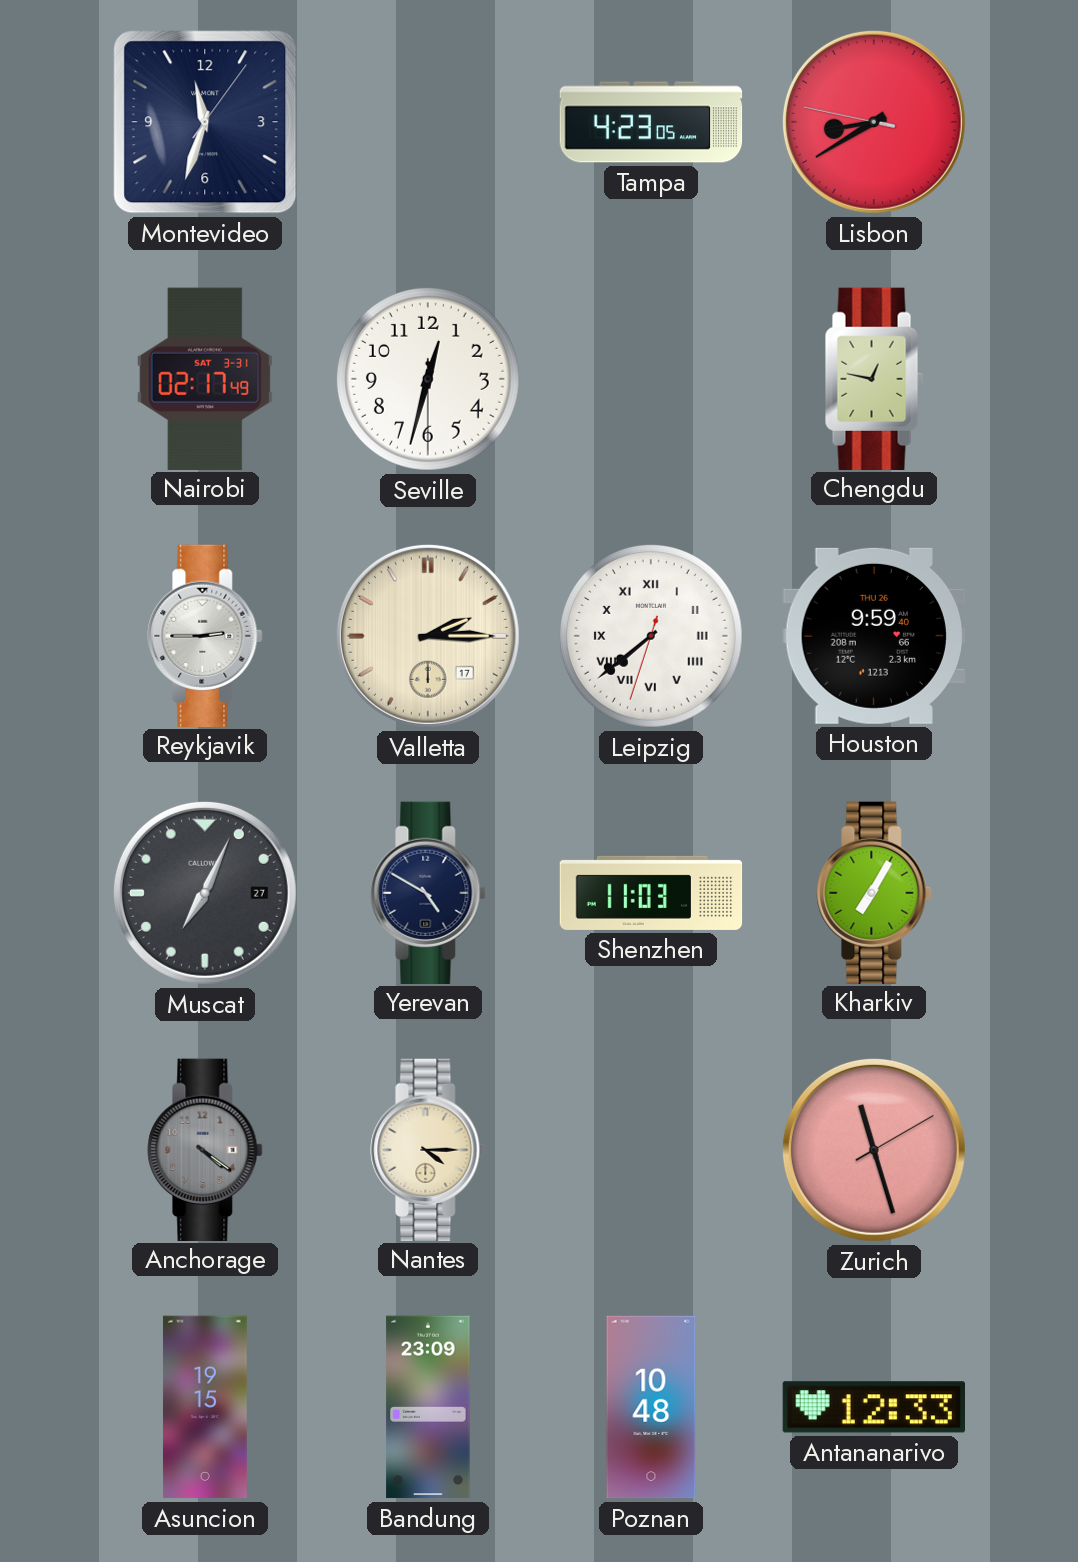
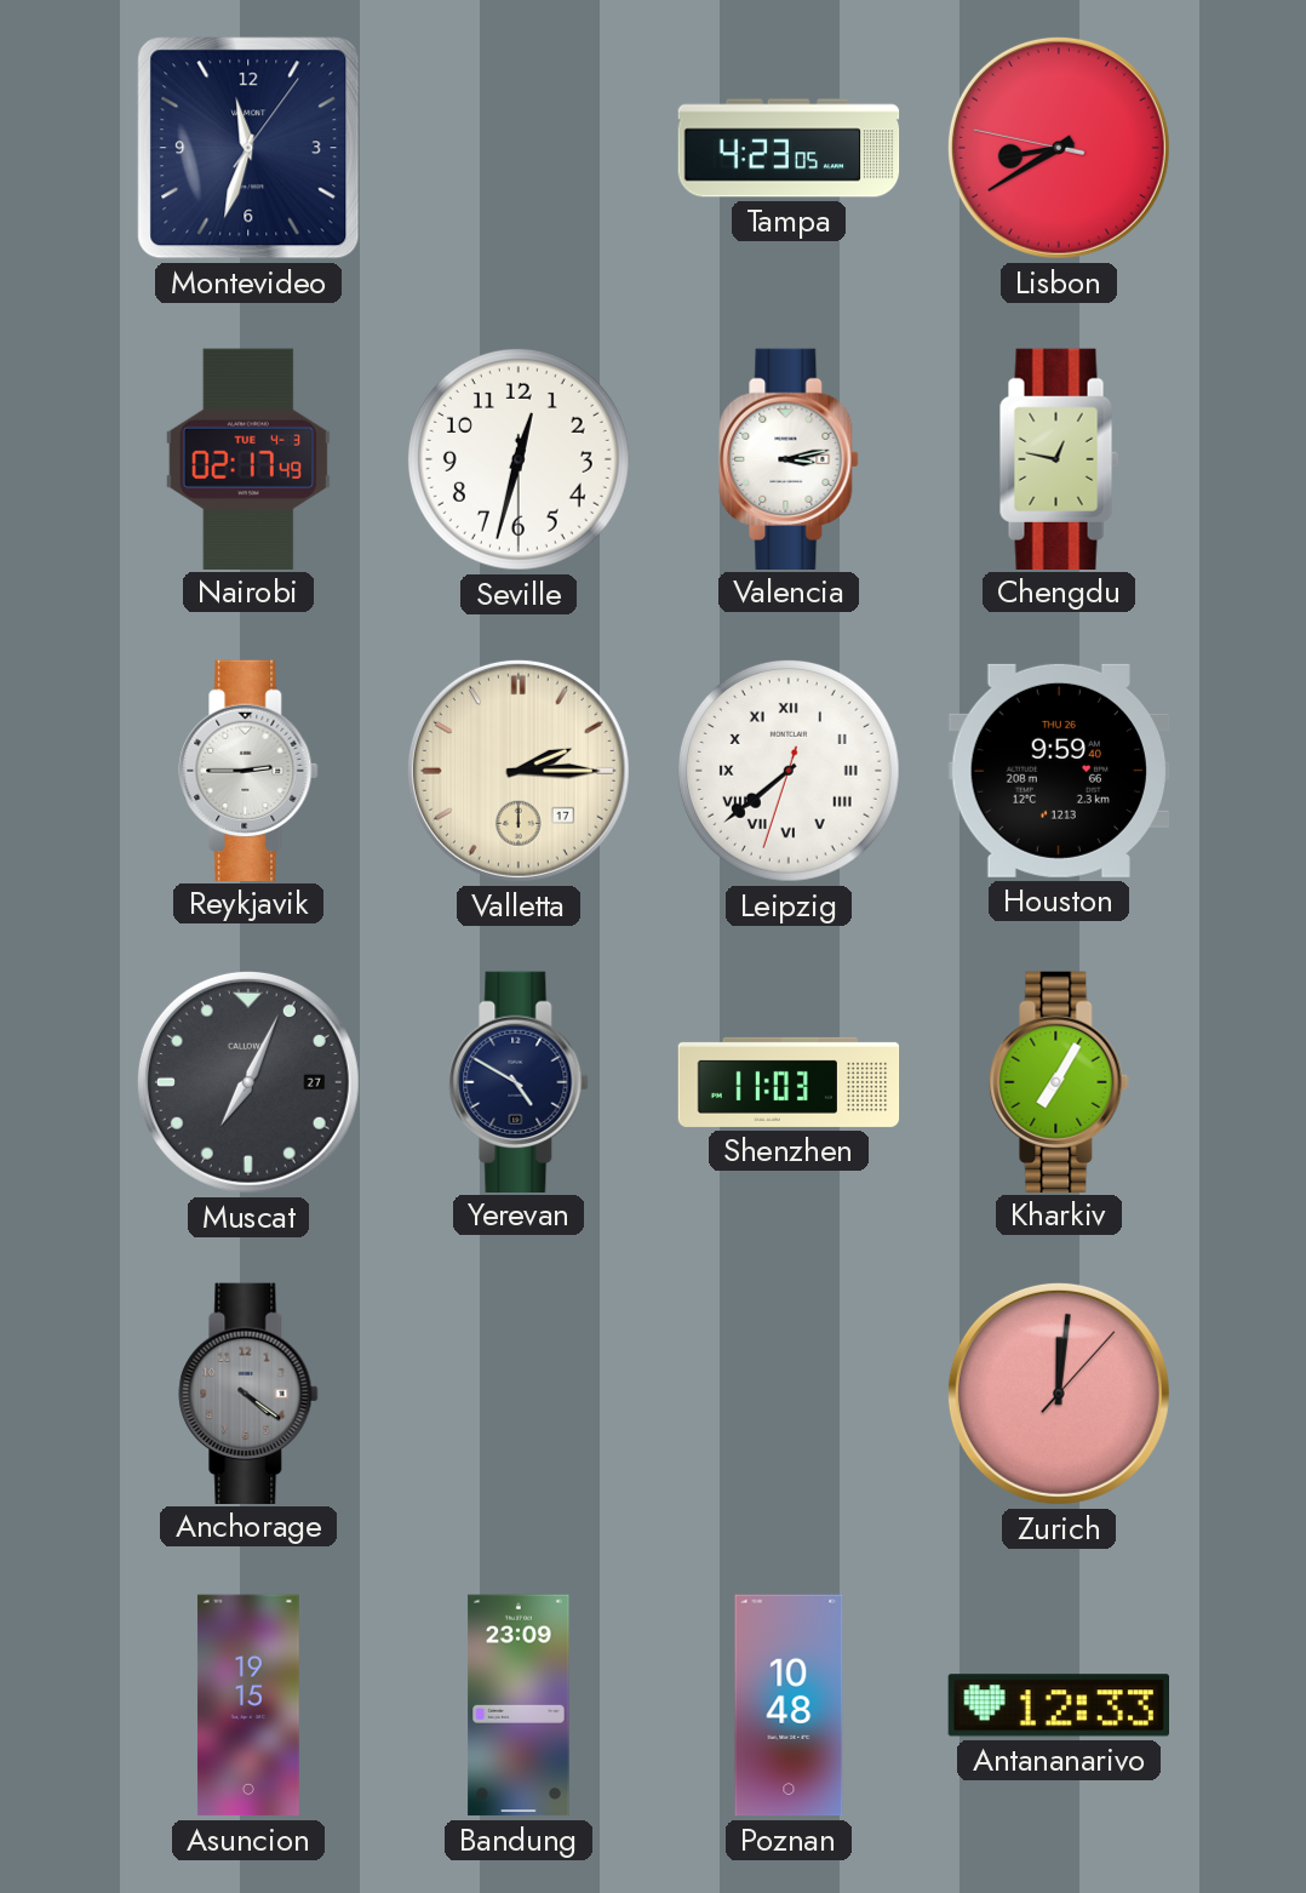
Nairobi date: SAT 3-31 -> TUE 4-3
Valencia: none -> 3:13
Nantes: 4:15 -> none
Zurich: 11:27 -> 12:01
